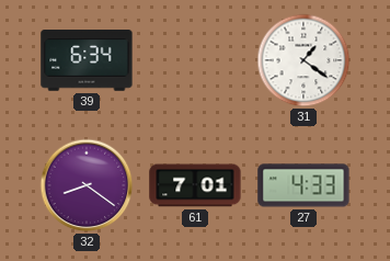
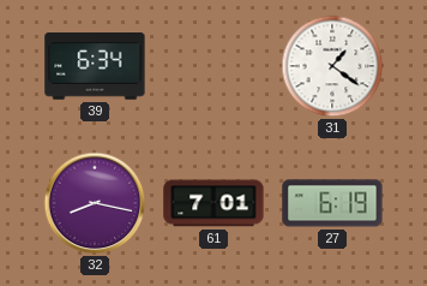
32: 8:21 -> 8:17
27: 4:33 -> 6:19
